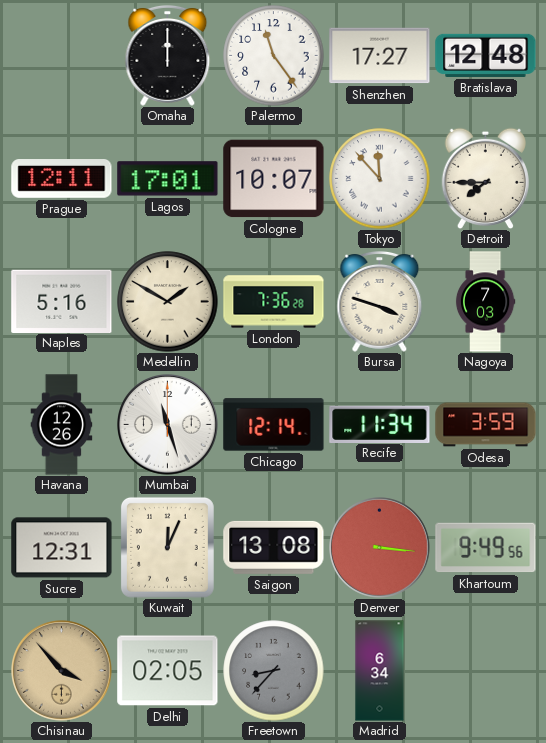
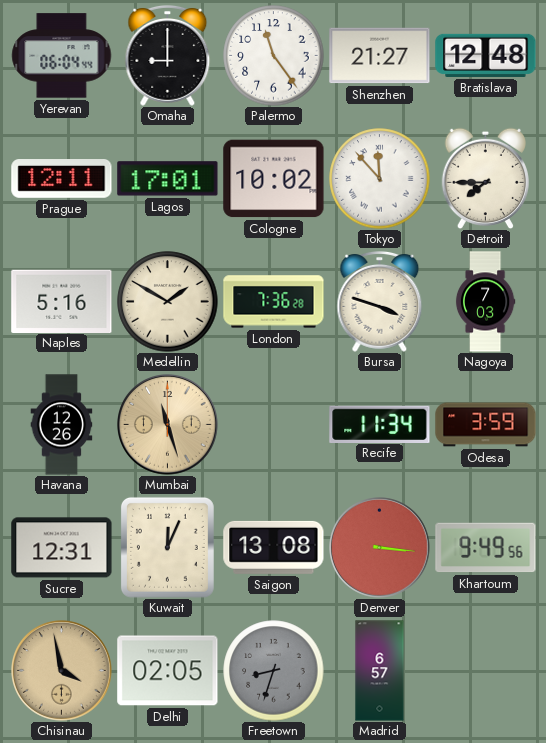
Yerevan: none -> 06:04
Omaha: 12:00 -> 9:00
Shenzhen: 17:27 -> 21:27
Cologne: 10:07 -> 10:02
Mumbai dial: white -> champagne
Chicago: 12:14 -> none
Chisinau: 3:53 -> 3:58
Freetown: 8:37 -> 8:33
Madrid: 6:34 -> 6:57
